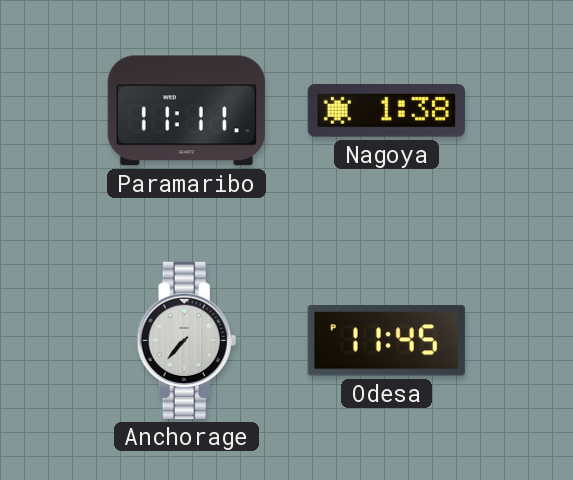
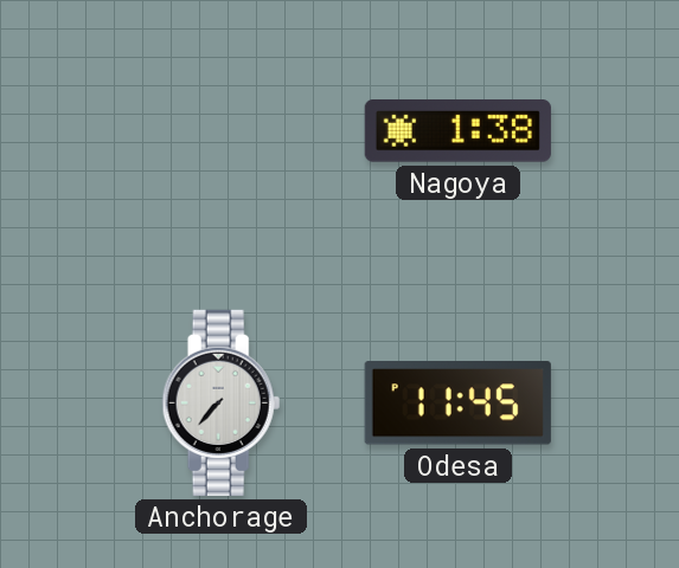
Paramaribo: 11:11 -> none
